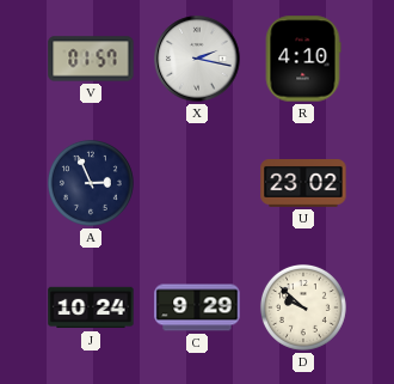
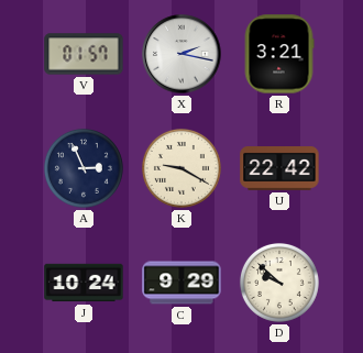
R: 4:10 -> 3:21
K: none -> 9:20
U: 23:02 -> 22:42
